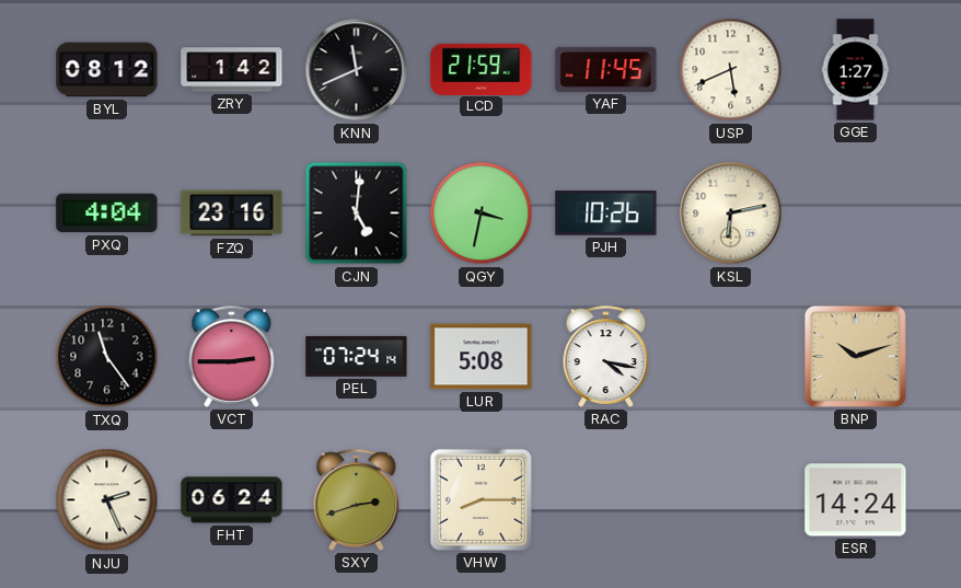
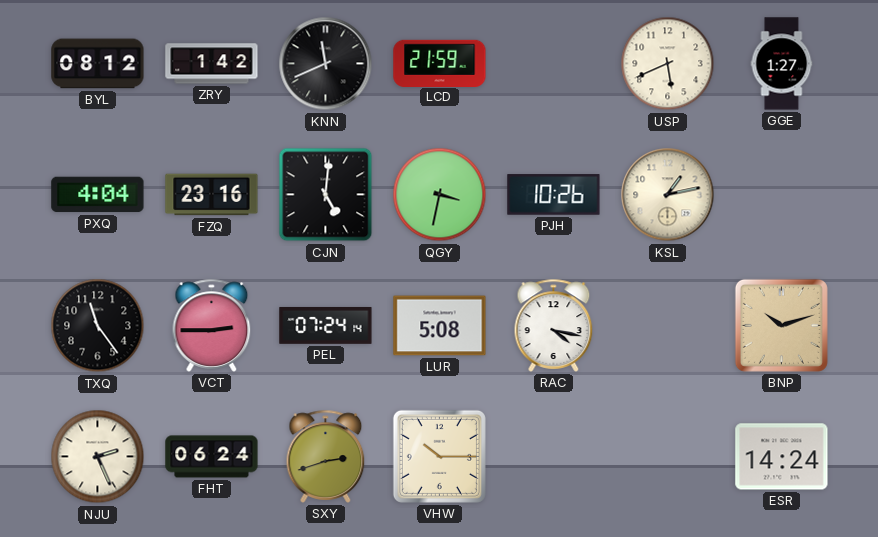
YAF: 11:45 -> none
KSL: 6:13 -> 1:13
VHW: 8:15 -> 10:15
